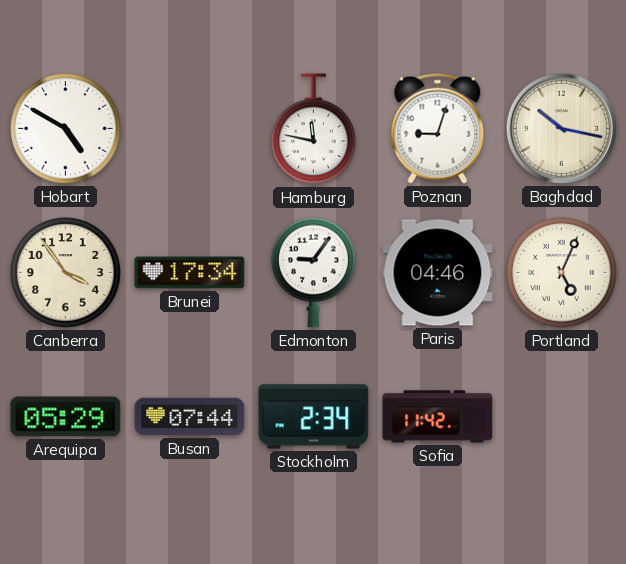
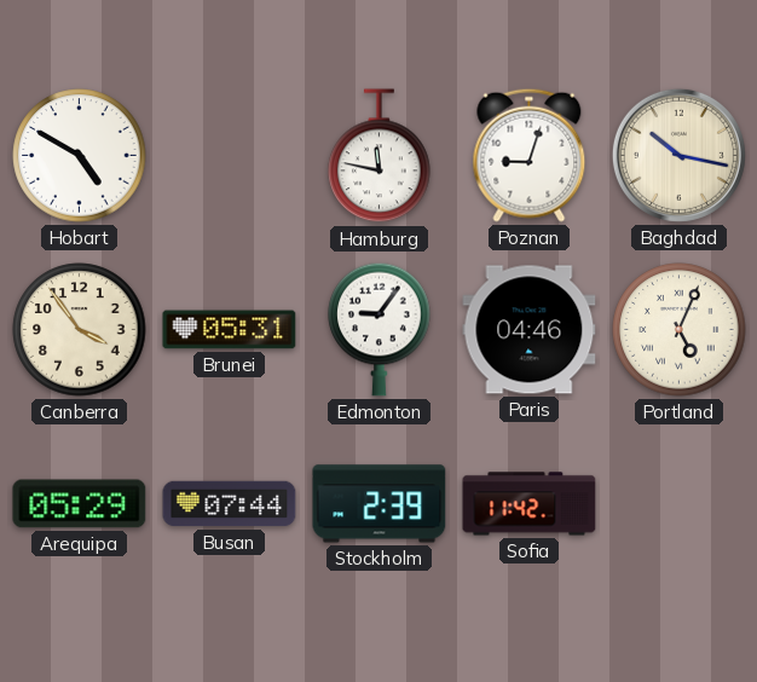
Brunei: 17:34 -> 05:31
Stockholm: 2:34 -> 2:39
